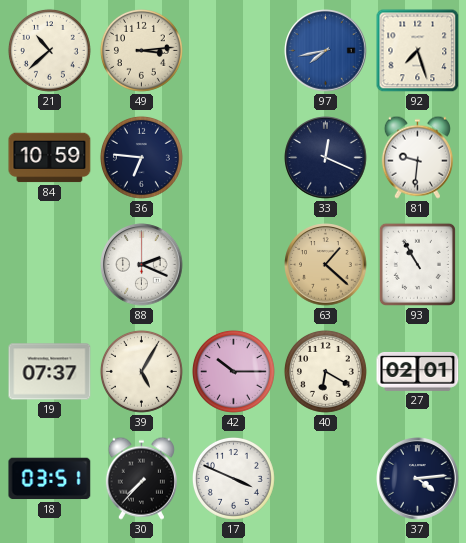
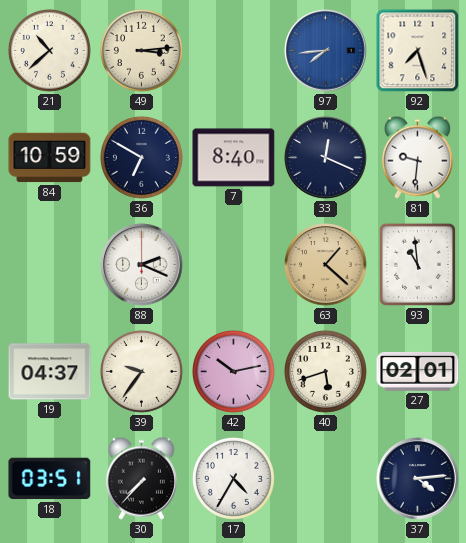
97: 7:43 -> 7:44
36: 6:46 -> 6:50
7: none -> 8:40
93: 10:55 -> 10:59
19: 07:37 -> 04:37
39: 5:05 -> 9:36
42: 10:15 -> 10:13
40: 6:20 -> 5:42
17: 3:49 -> 4:35
